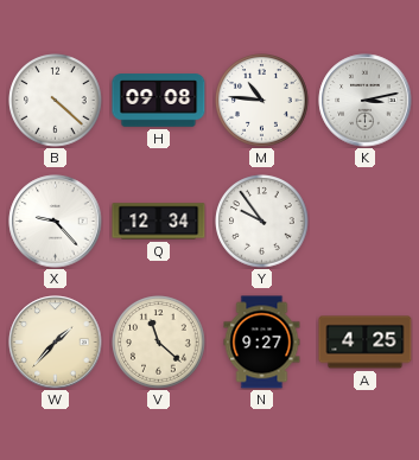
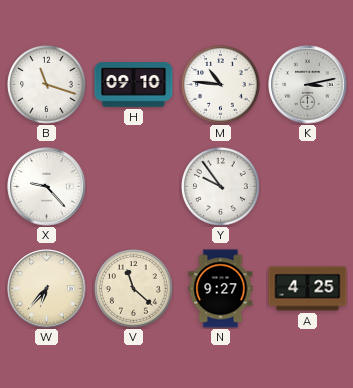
B: 4:22 -> 11:18
H: 09:08 -> 09:10
Q: 12:34 -> none
W: 1:37 -> 6:37
